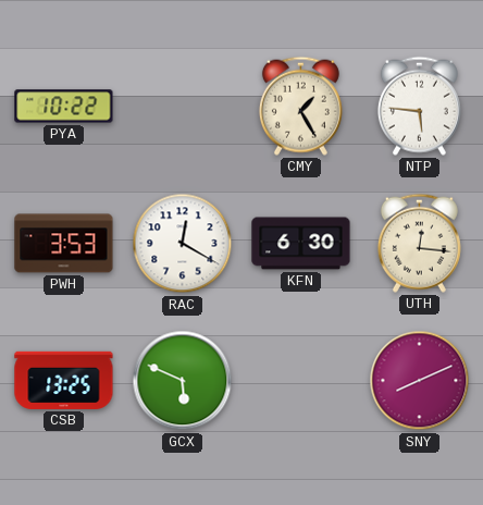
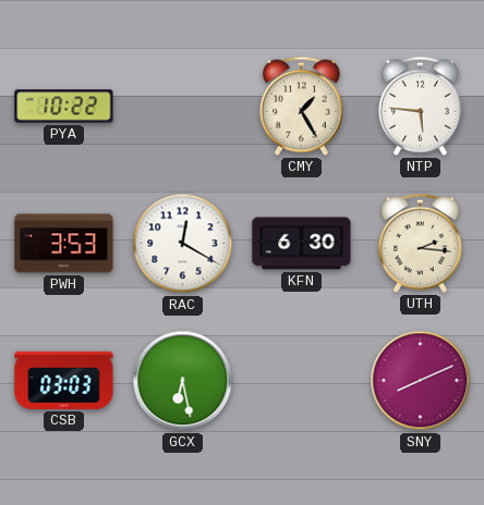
UTH: 12:16 -> 2:16
CSB: 13:25 -> 03:03
GCX: 5:49 -> 6:28
